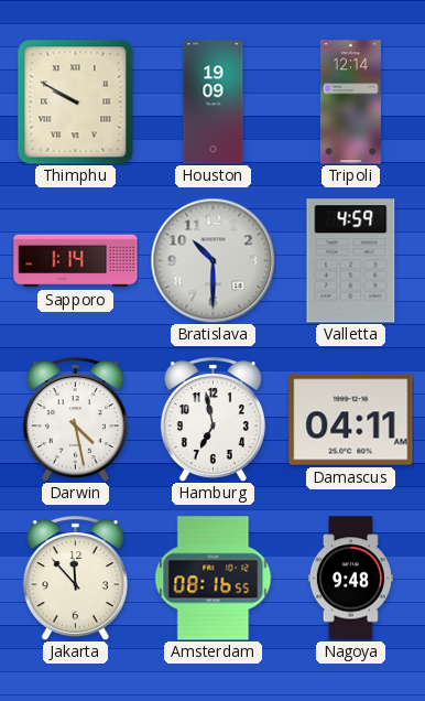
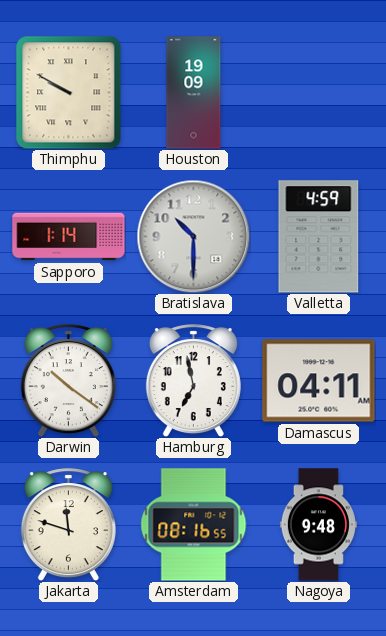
Tripoli: 12:14 -> none
Darwin: 4:28 -> 10:21
Jakarta: 11:53 -> 11:48
